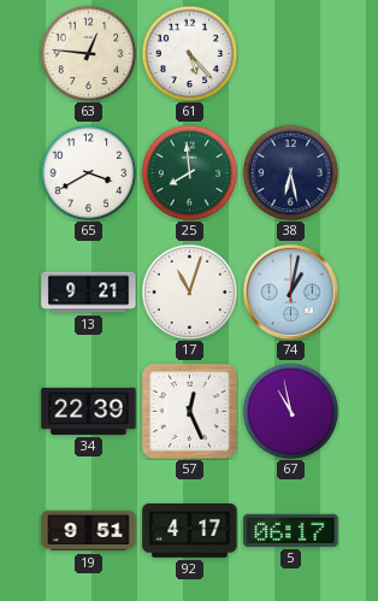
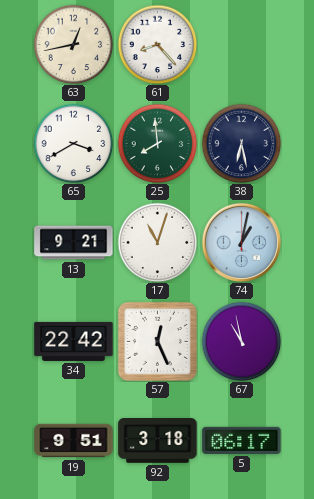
63: 12:46 -> 12:43
61: 5:23 -> 8:23
34: 22:39 -> 22:42
92: 4:17 -> 3:18
